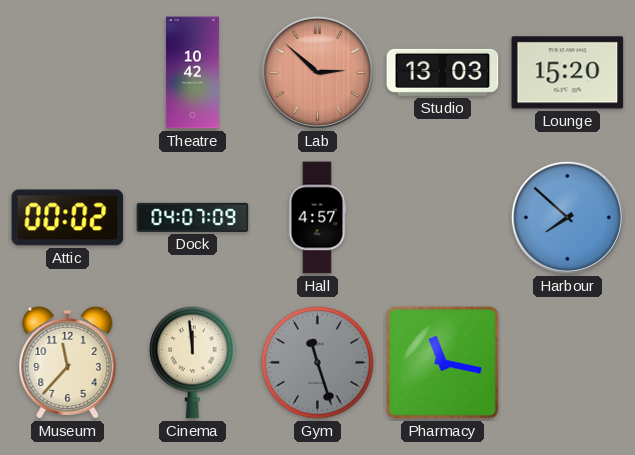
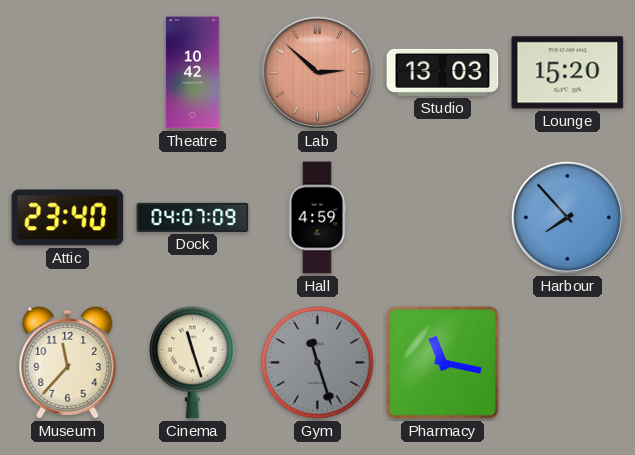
Attic: 00:02 -> 23:40
Hall: 4:57 -> 4:59
Harbour: 7:52 -> 7:53
Cinema: 11:59 -> 11:27
